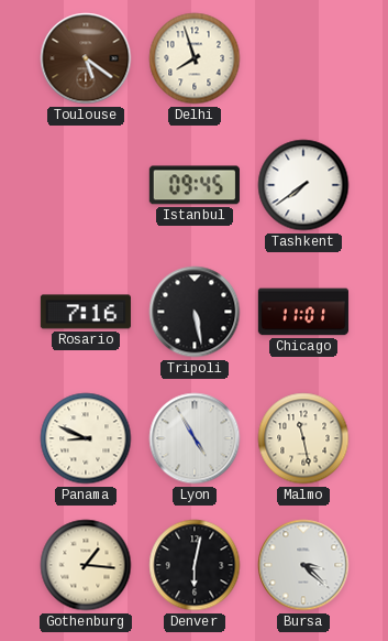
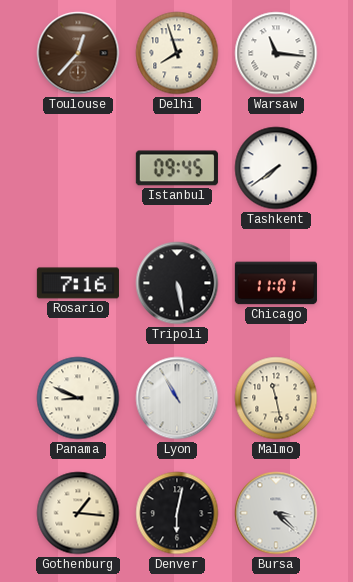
Toulouse: 5:21 -> 12:37
Warsaw: none -> 11:16
Lyon: 4:55 -> 10:55
